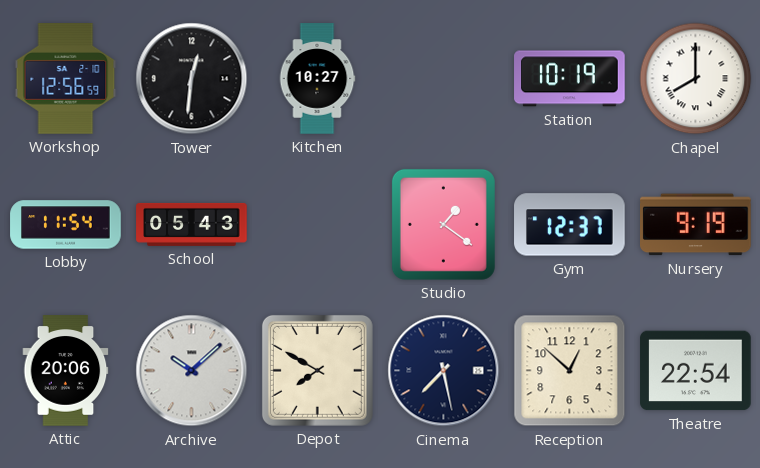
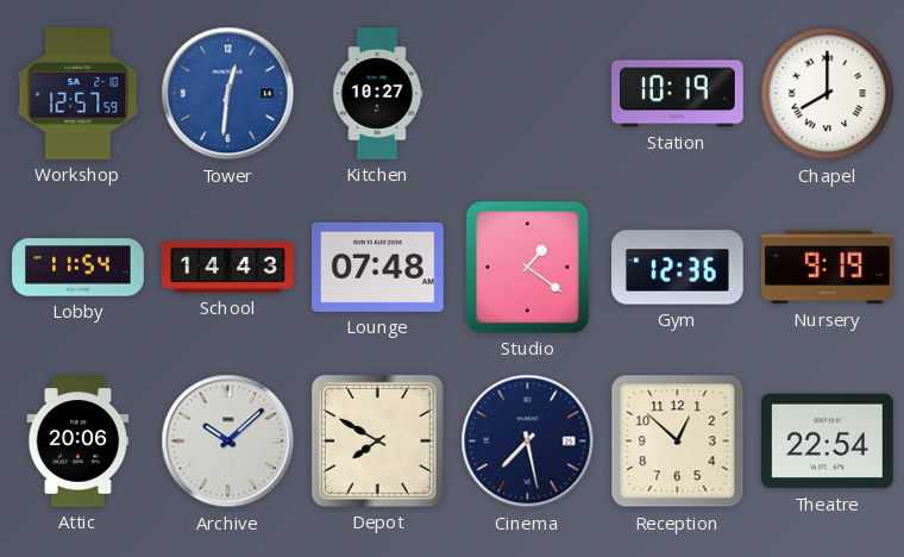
Workshop: 12:56 -> 12:57
Tower dial: black -> blue
School: 05:43 -> 14:43
Lounge: none -> 07:48
Gym: 12:37 -> 12:36
